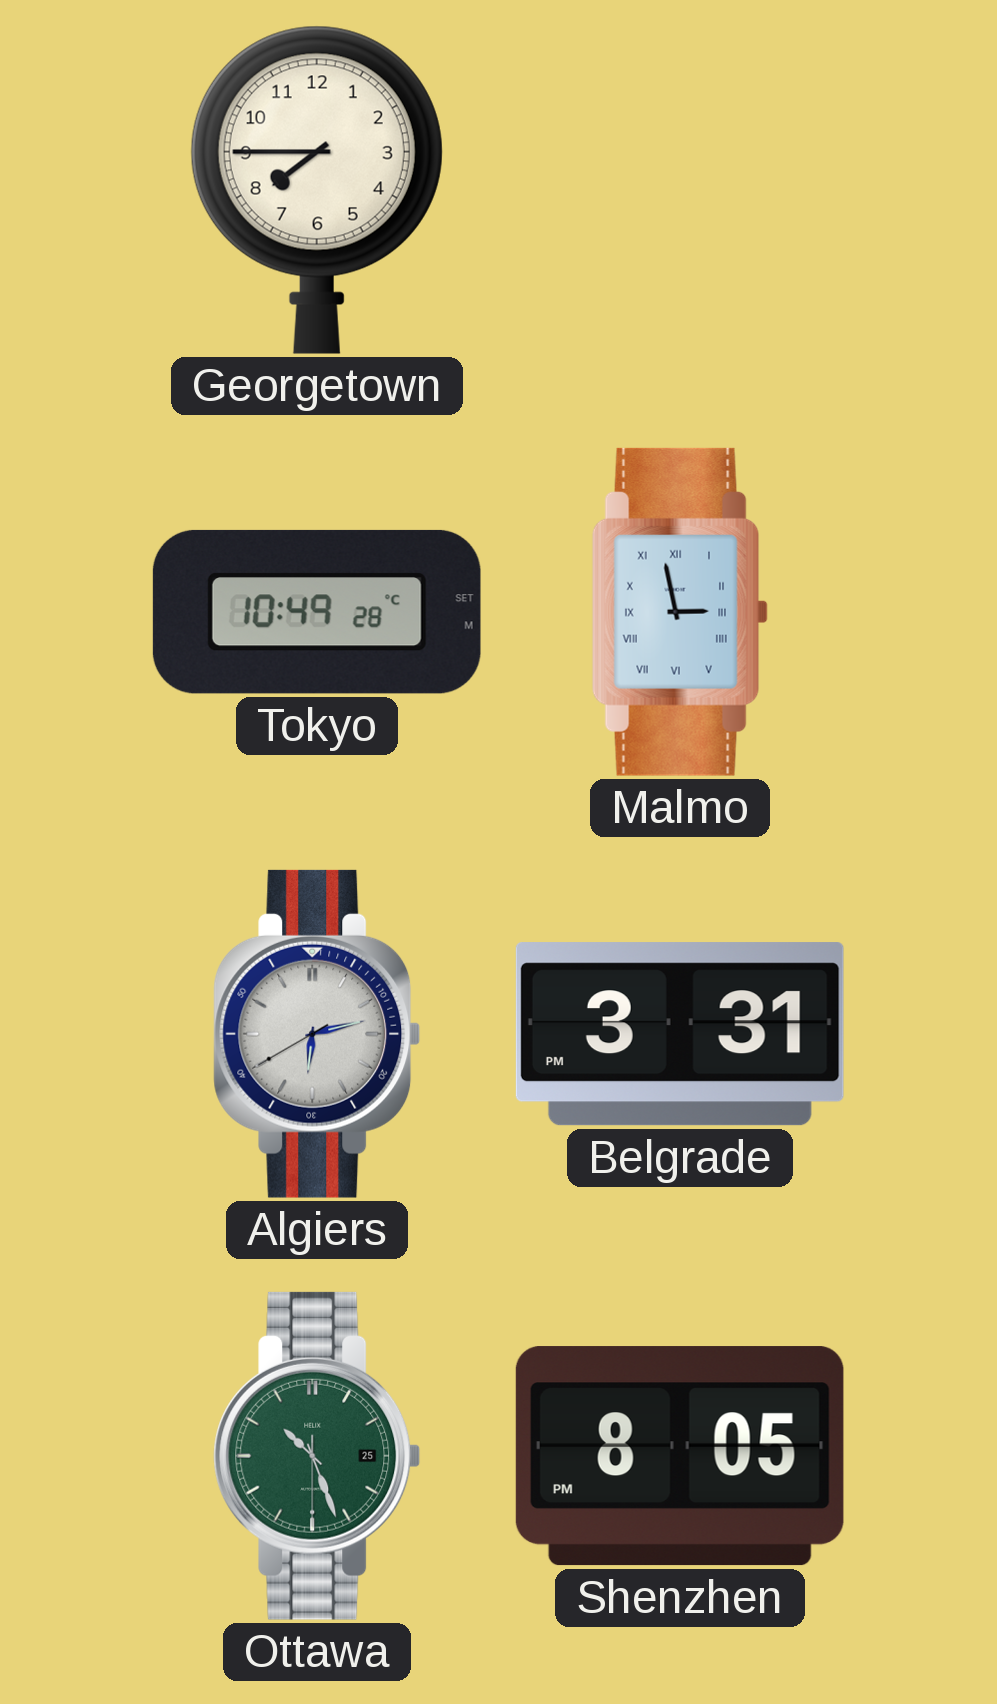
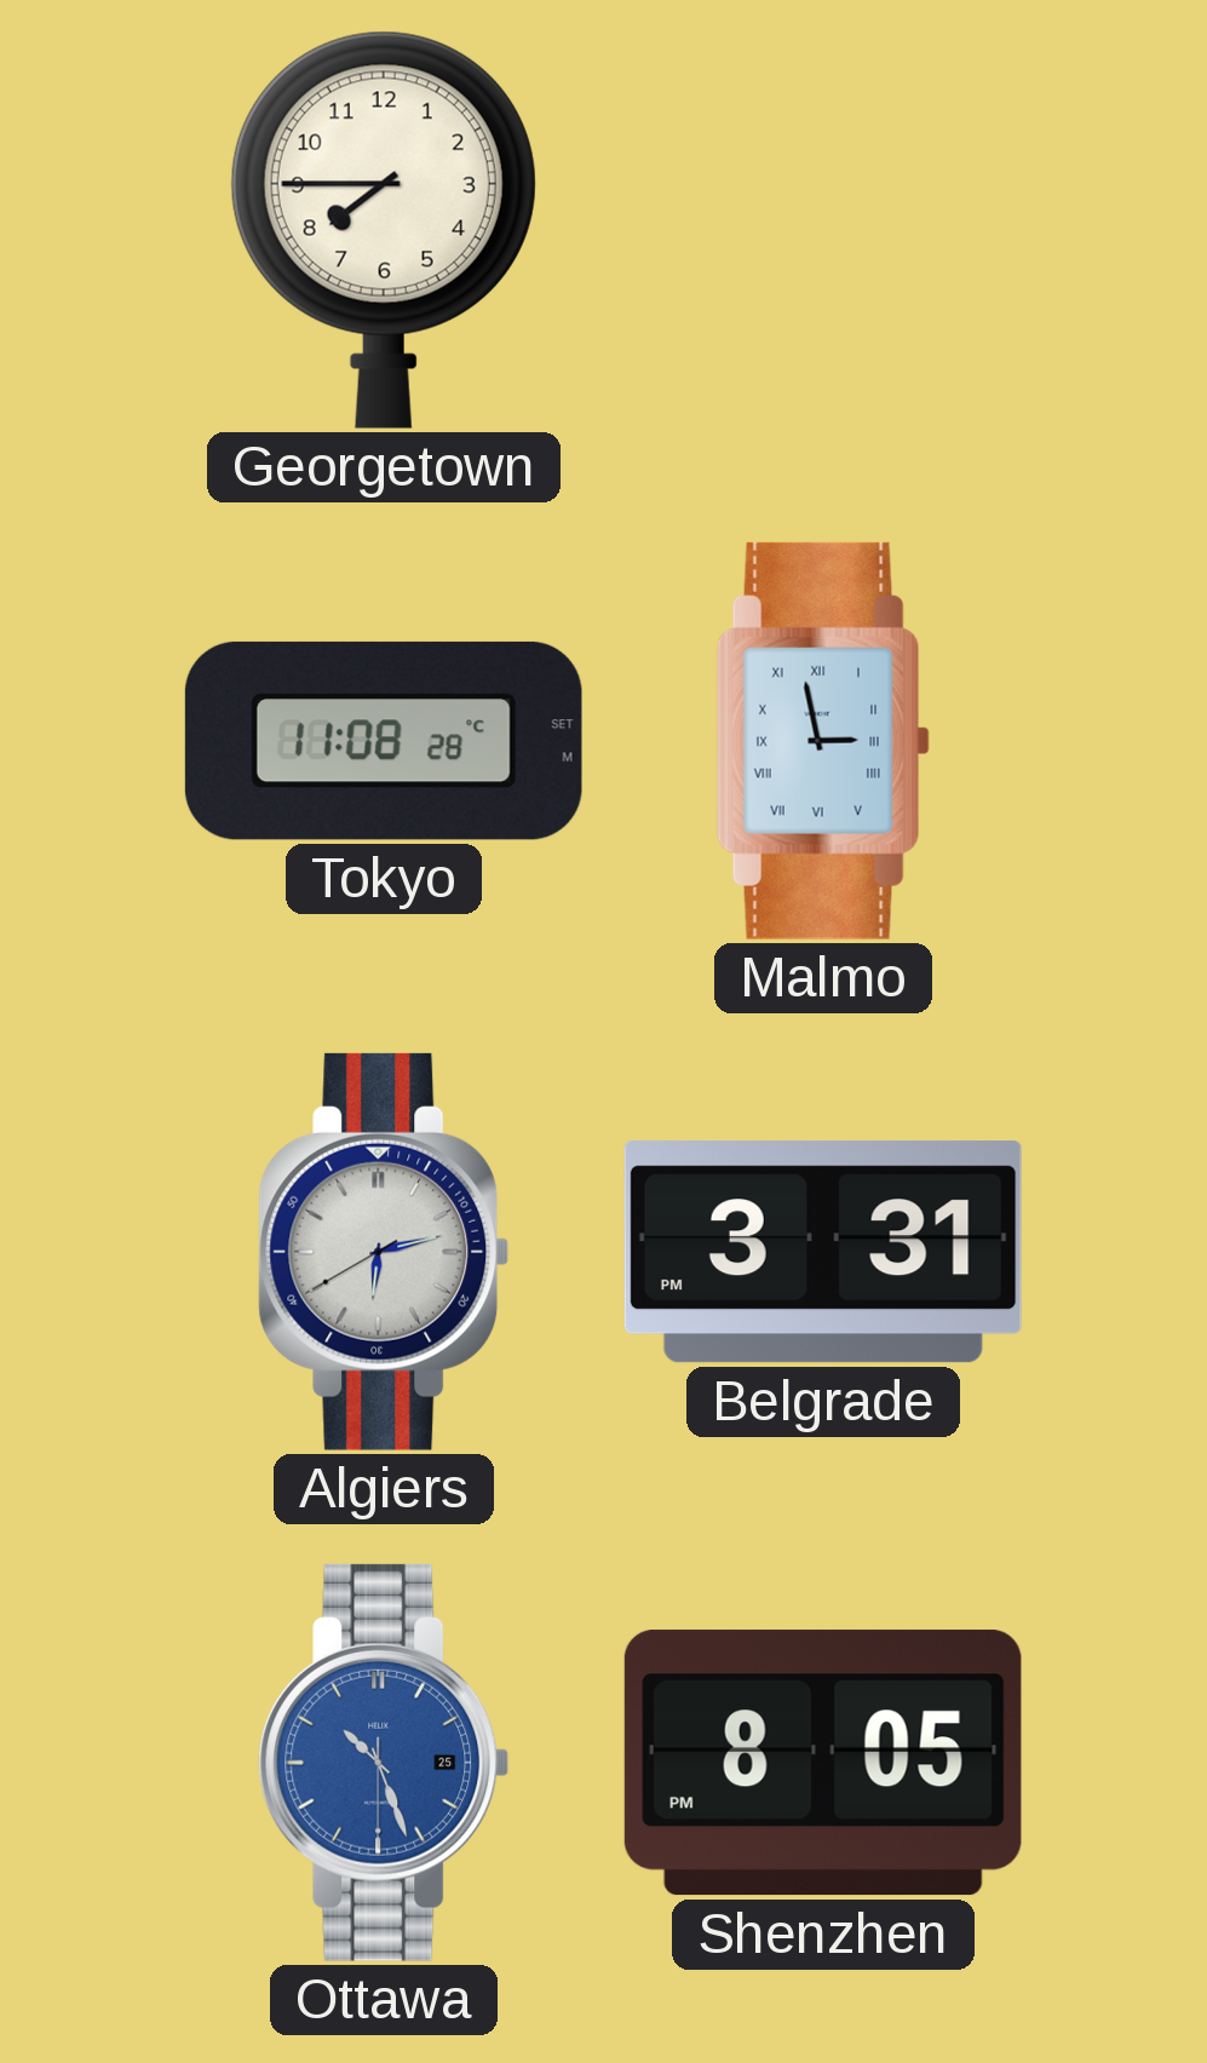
Tokyo: 10:49 -> 11:08
Ottawa dial: green -> blue
